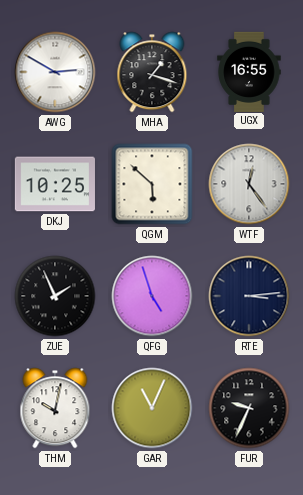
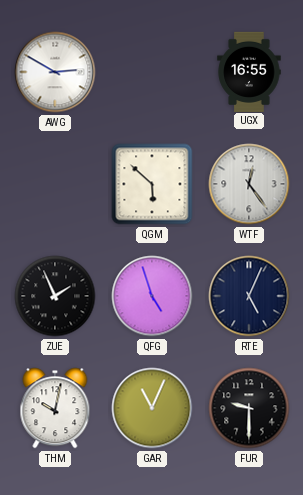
MHA: 1:18 -> none
DKJ: 10:25 -> none
RTE: 3:14 -> 5:04
FUR: 9:34 -> 9:30
